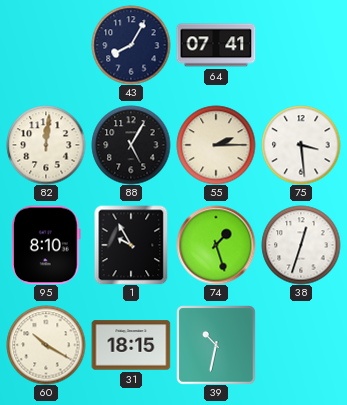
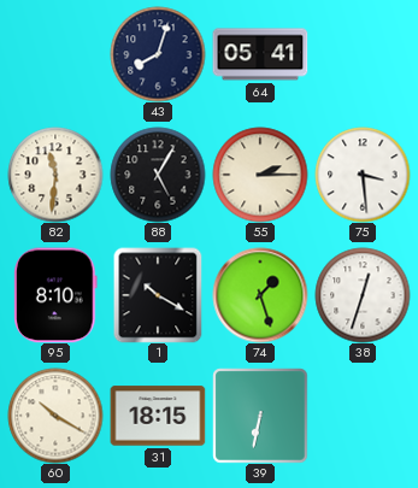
43: 8:05 -> 8:03
64: 07:41 -> 05:41
82: 12:01 -> 11:31
1: 9:55 -> 10:20
39: 10:32 -> 6:32
